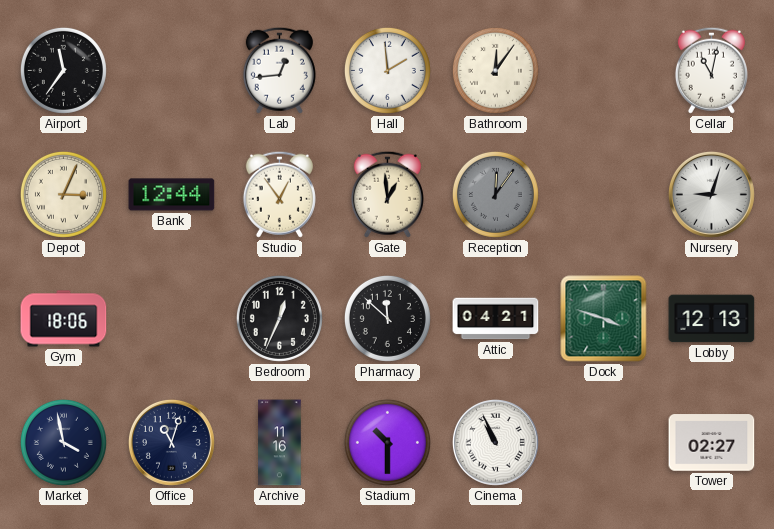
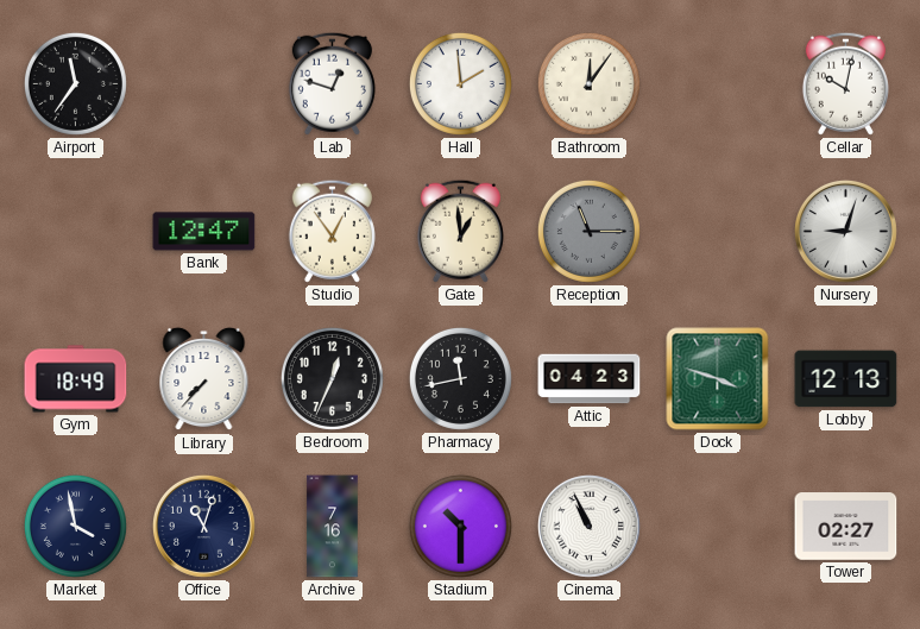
Lab: 12:44 -> 12:48
Cellar: 11:02 -> 10:02
Depot: 3:04 -> none
Bank: 12:44 -> 12:47
Reception: 12:06 -> 11:15
Gym: 18:06 -> 18:49
Library: none -> 7:37
Pharmacy: 11:52 -> 11:43
Attic: 04:21 -> 04:23
Archive: 11:16 -> 7:16
